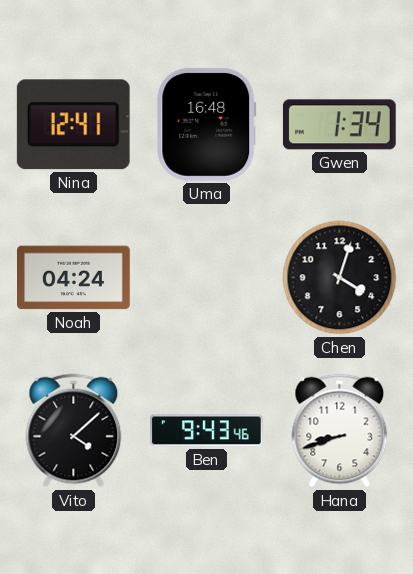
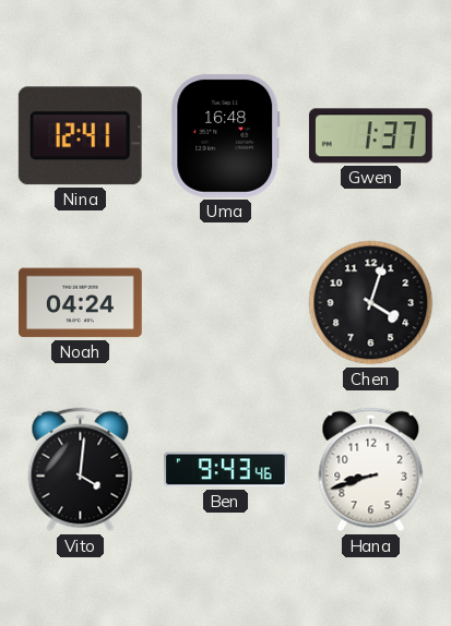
Gwen: 1:34 -> 1:37
Vito: 4:08 -> 4:01
